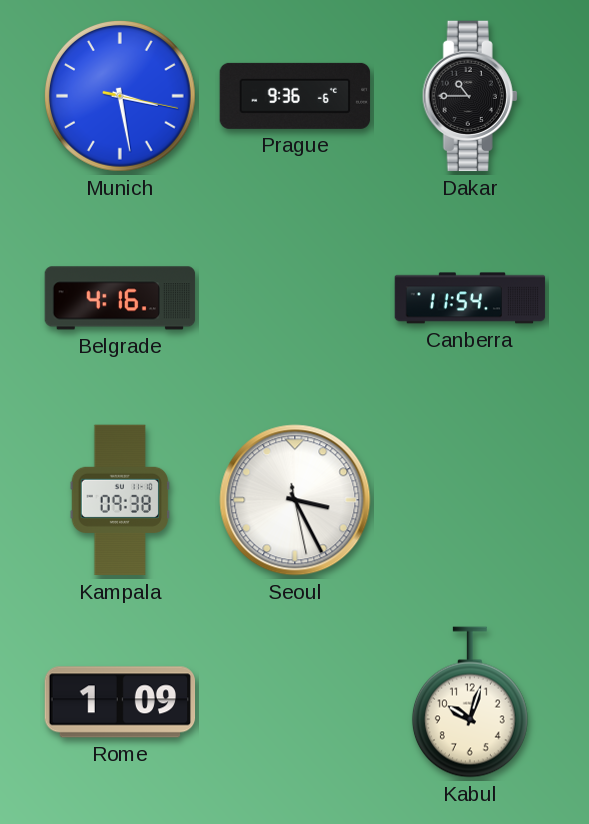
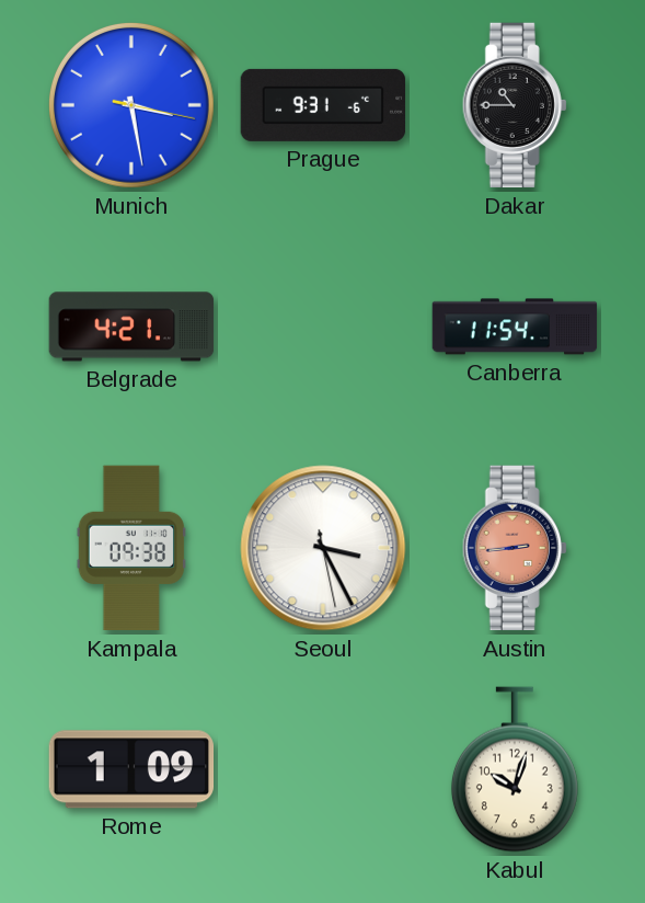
Prague: 9:36 -> 9:31
Belgrade: 4:16 -> 4:21
Austin: none -> 2:44
